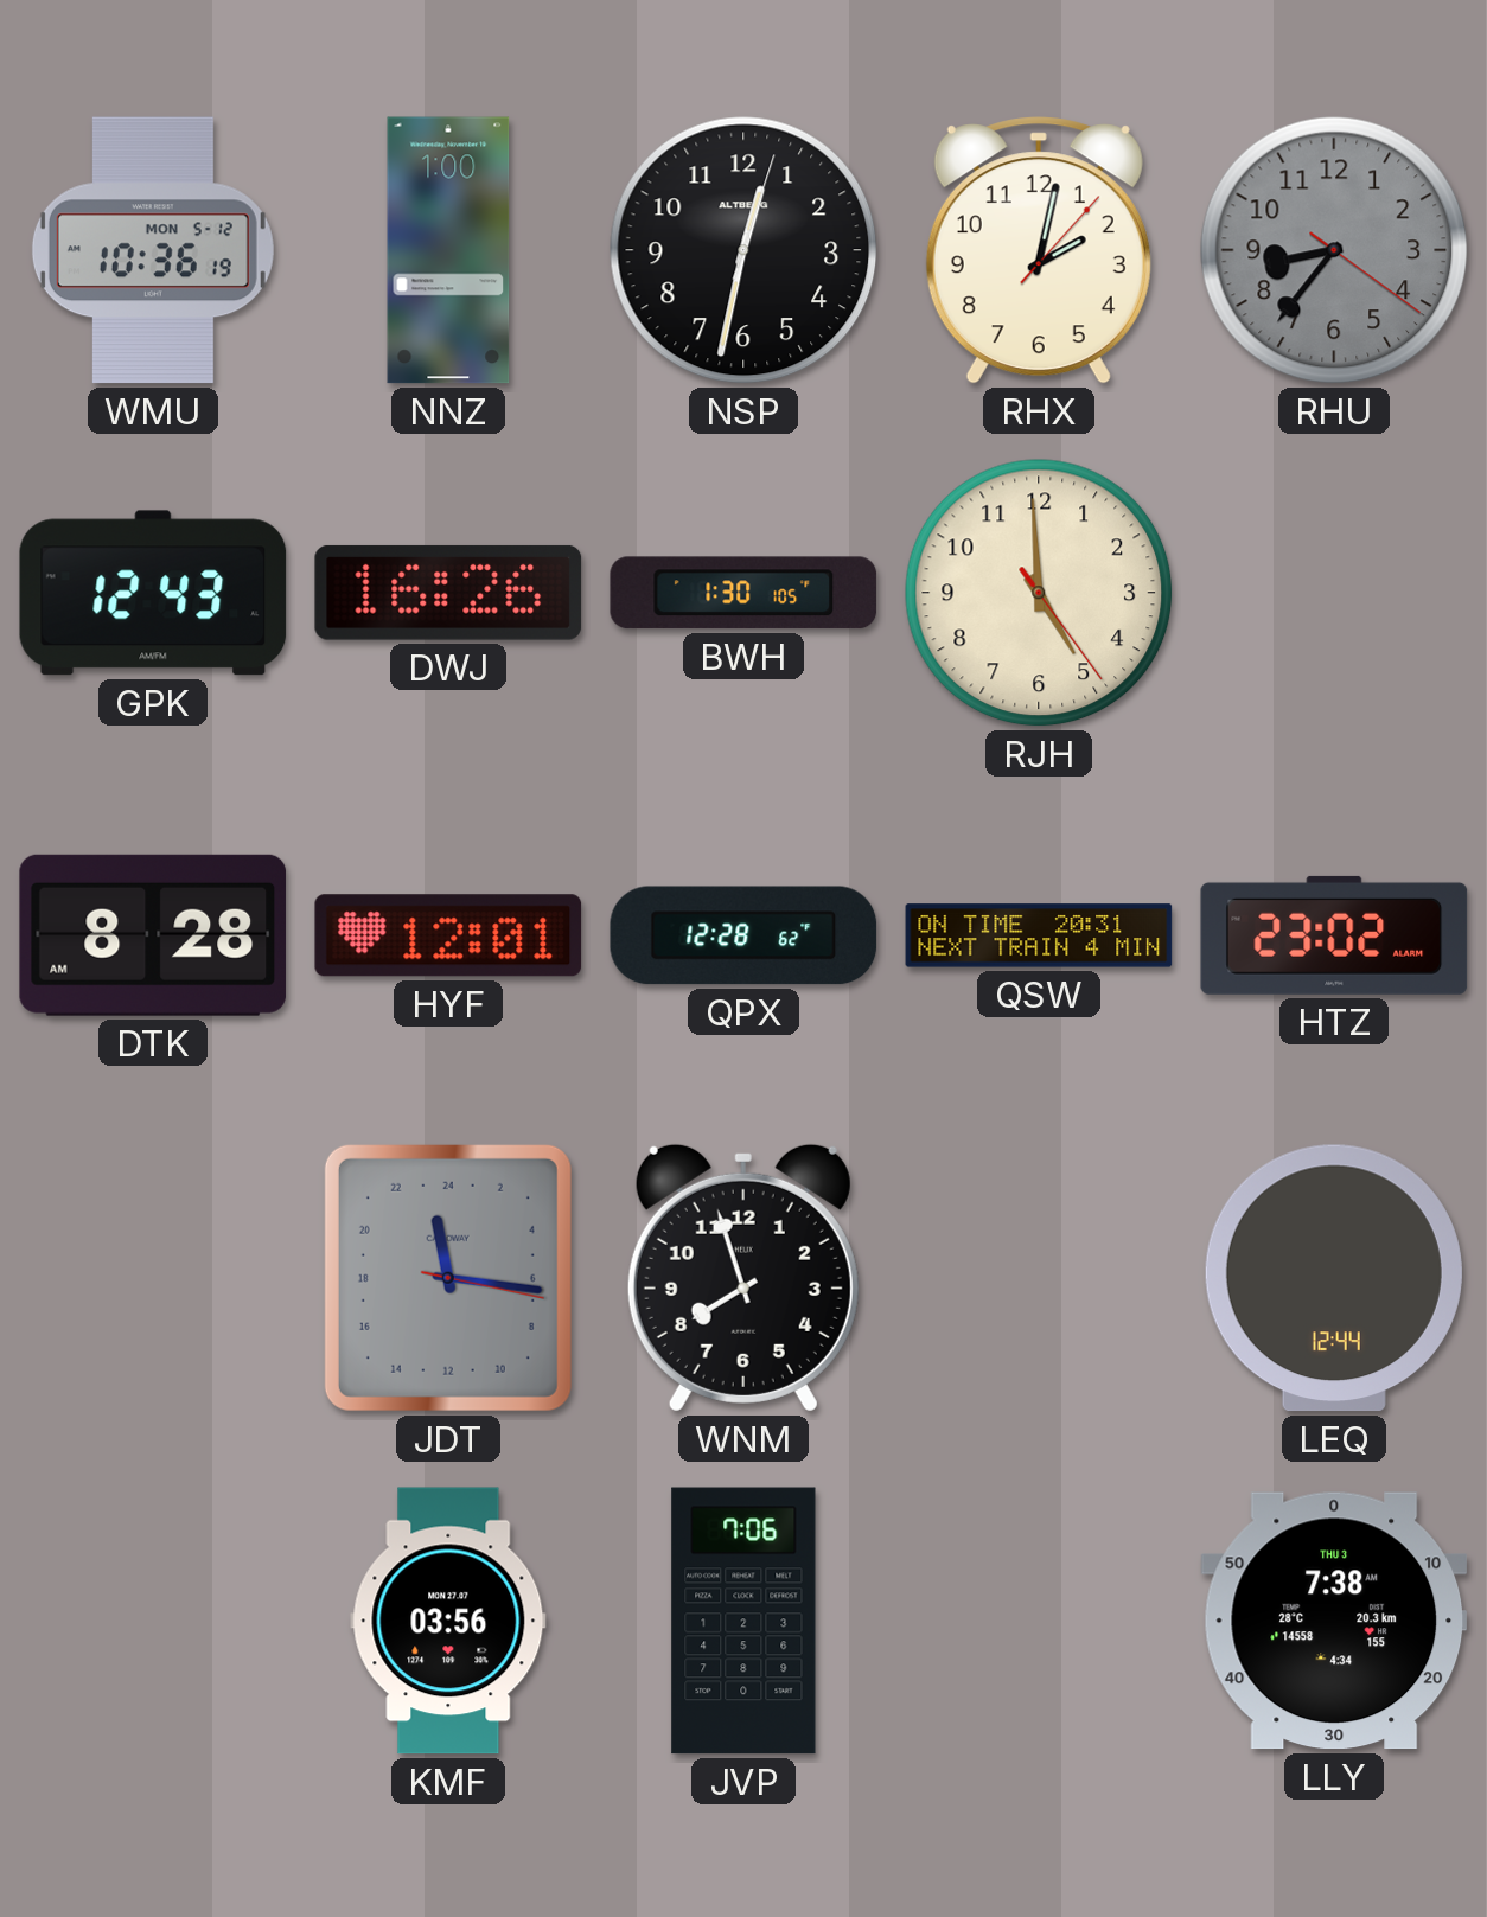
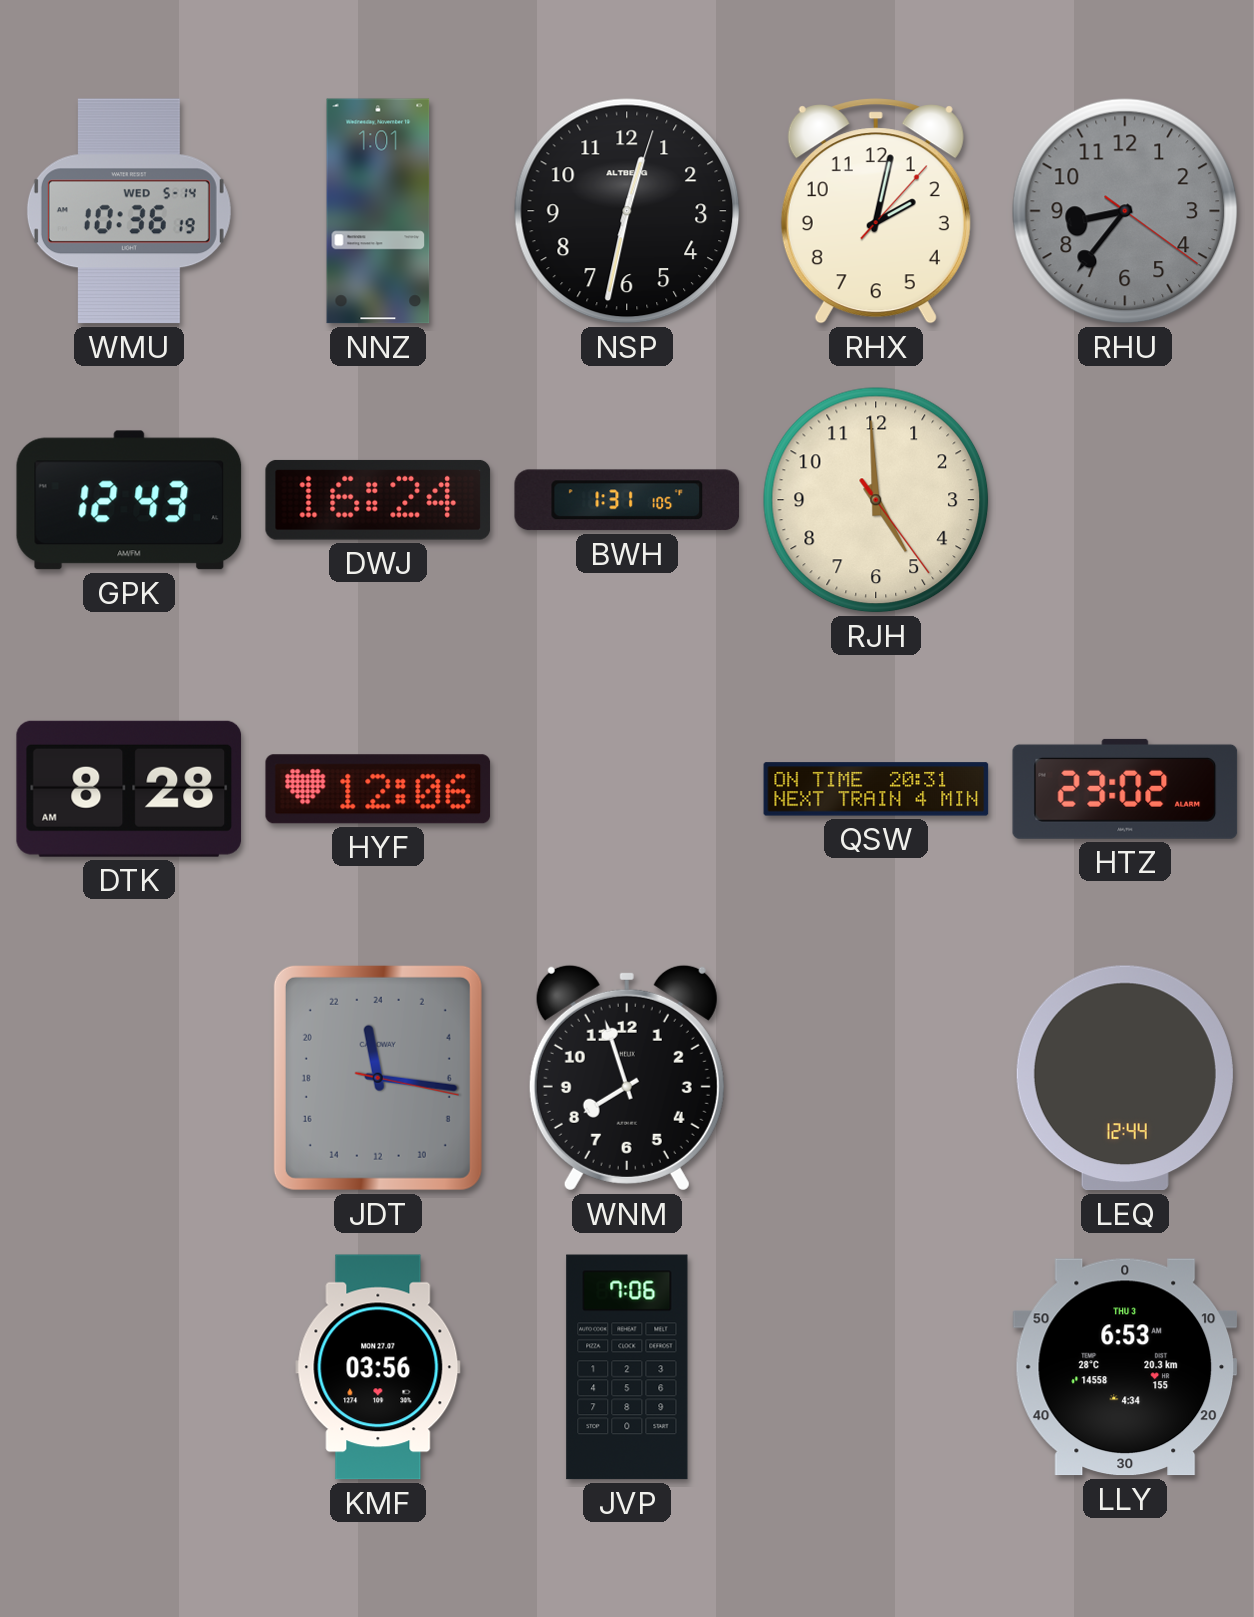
WMU date: MON 5-12 -> WED 5-14
NNZ: 1:00 -> 1:01
DWJ: 16:26 -> 16:24
BWH: 1:30 -> 1:31
HYF: 12:01 -> 12:06
QPX: 12:28 -> none
LLY: 7:38 -> 6:53
